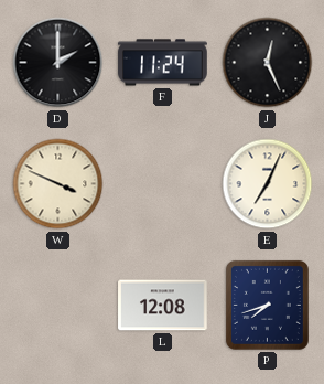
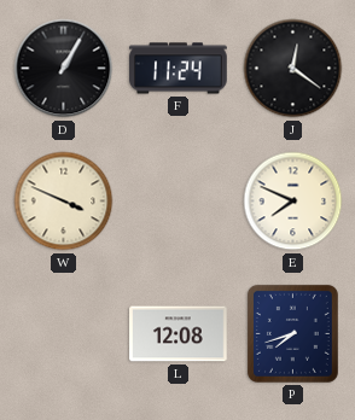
D: 2:00 -> 1:05
J: 12:26 -> 12:21
E: 7:04 -> 7:49
